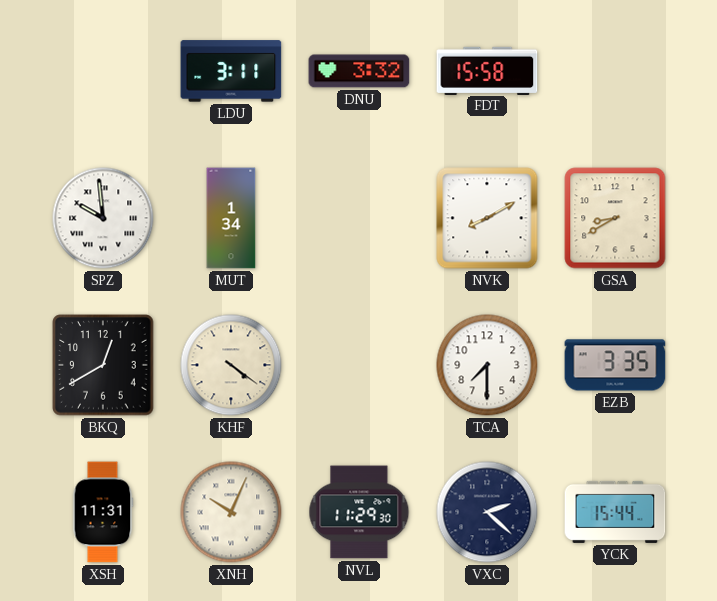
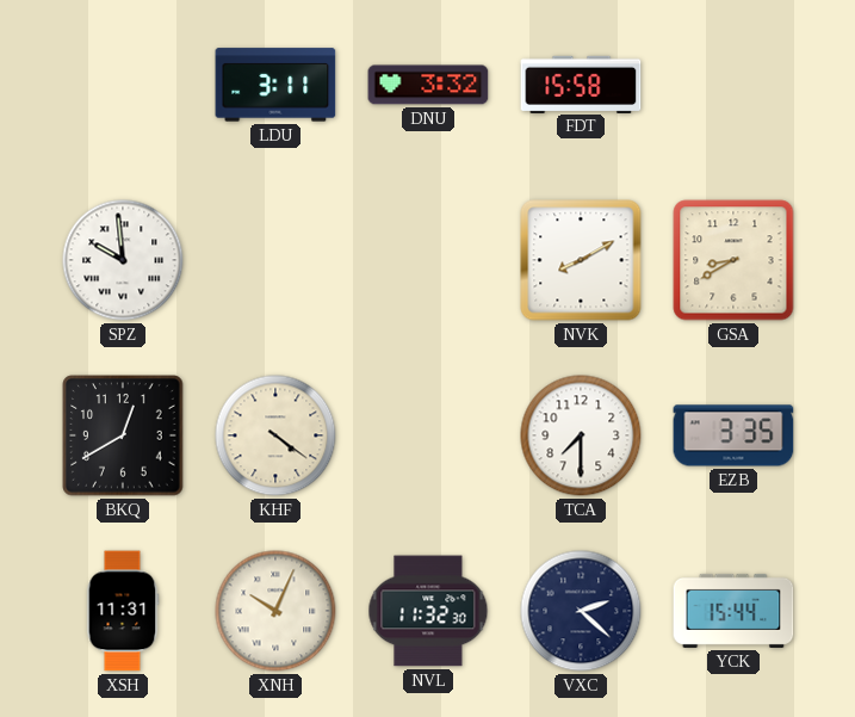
MUT: 1:34 -> none
NVL: 11:29 -> 11:32
